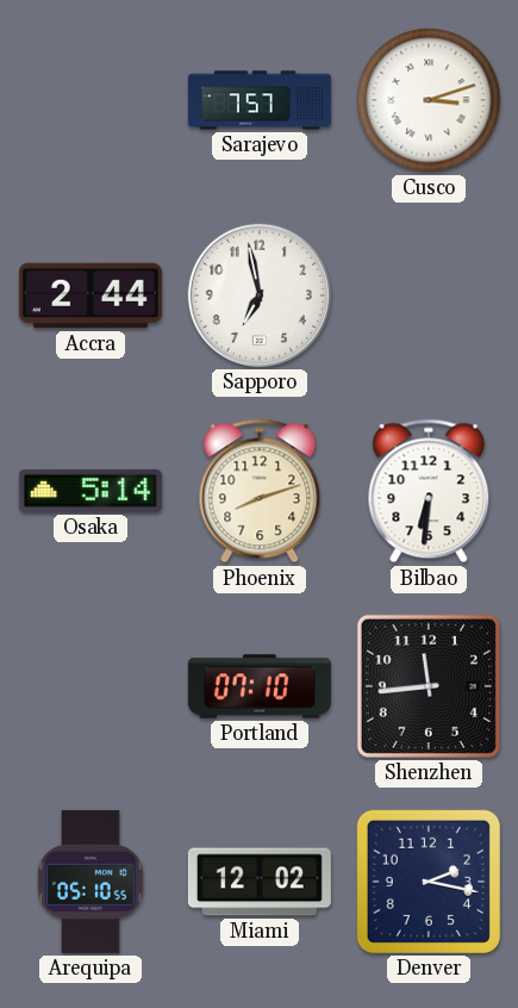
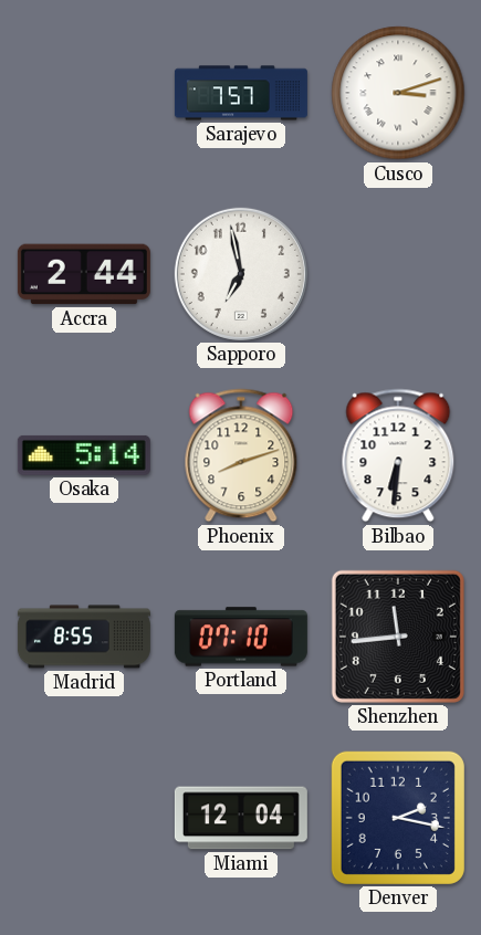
Madrid: none -> 8:55
Arequipa: 05:10 -> none
Miami: 12:02 -> 12:04
